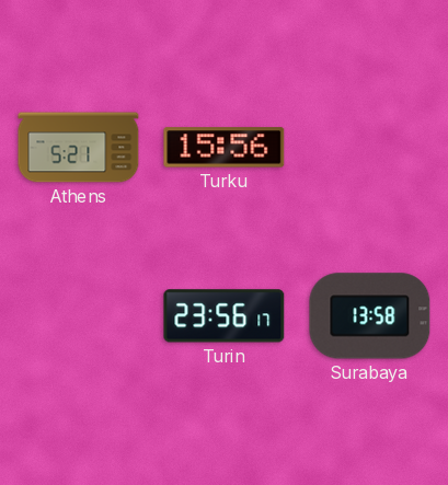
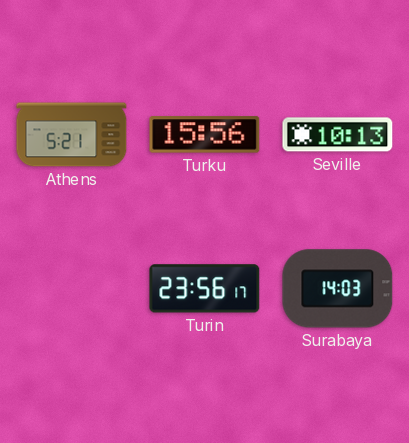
Seville: none -> 10:13
Surabaya: 13:58 -> 14:03
